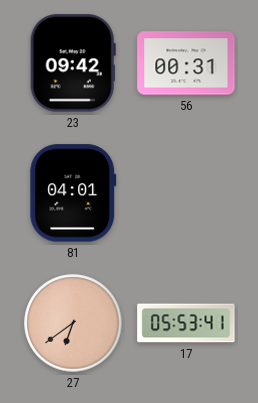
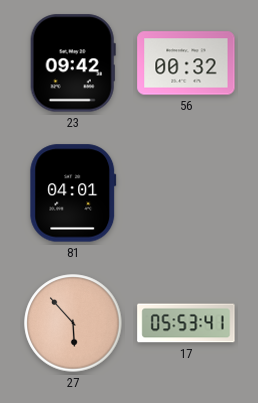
56: 00:31 -> 00:32
27: 6:39 -> 5:53
